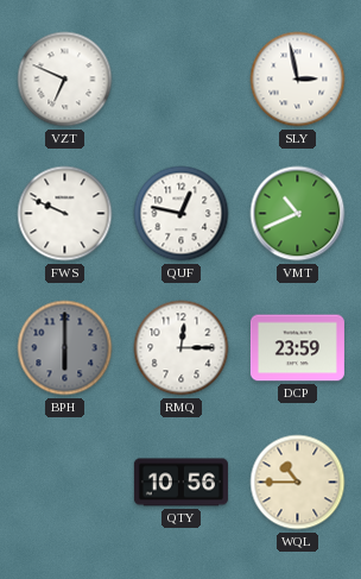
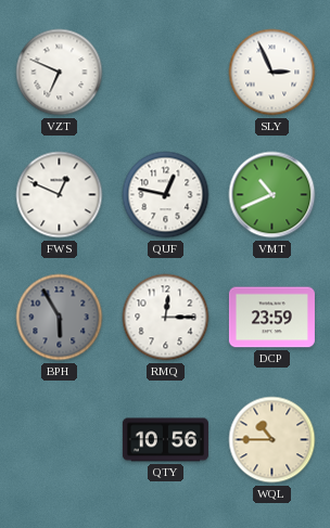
SLY: 2:58 -> 2:56
FWS: 9:49 -> 12:49
BPH: 6:00 -> 5:55
